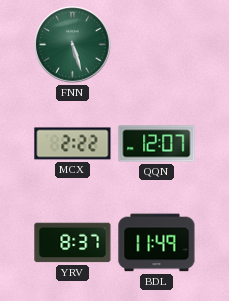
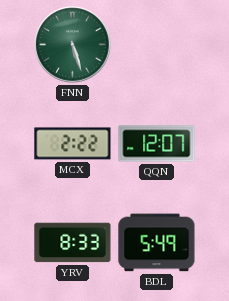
YRV: 8:37 -> 8:33
BDL: 11:49 -> 5:49
